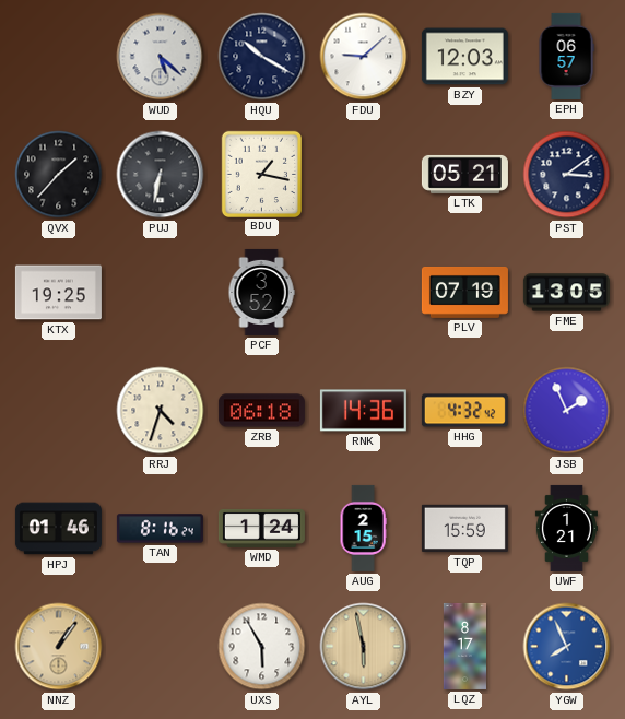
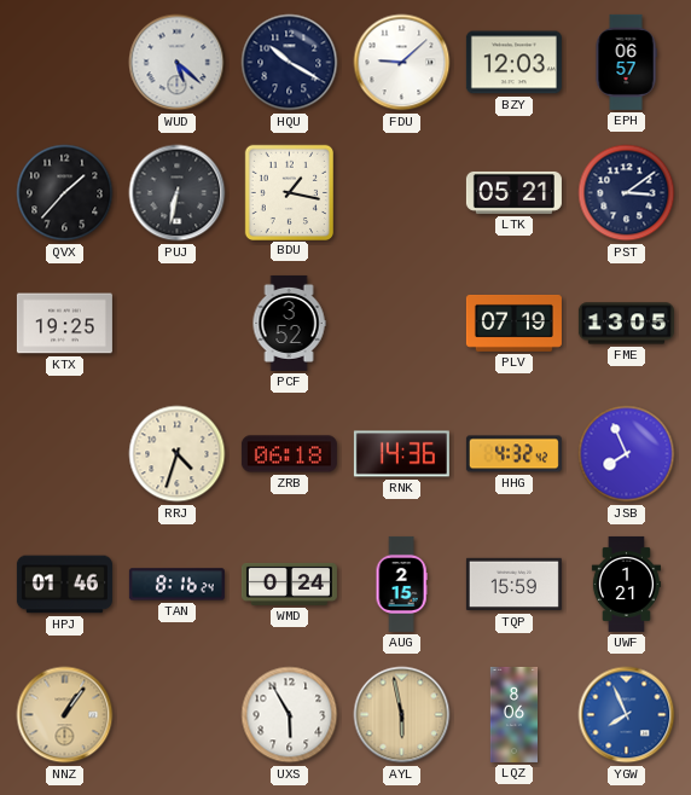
JSB: 1:56 -> 7:56
WMD: 1:24 -> 0:24
LQZ: 8:17 -> 8:06
